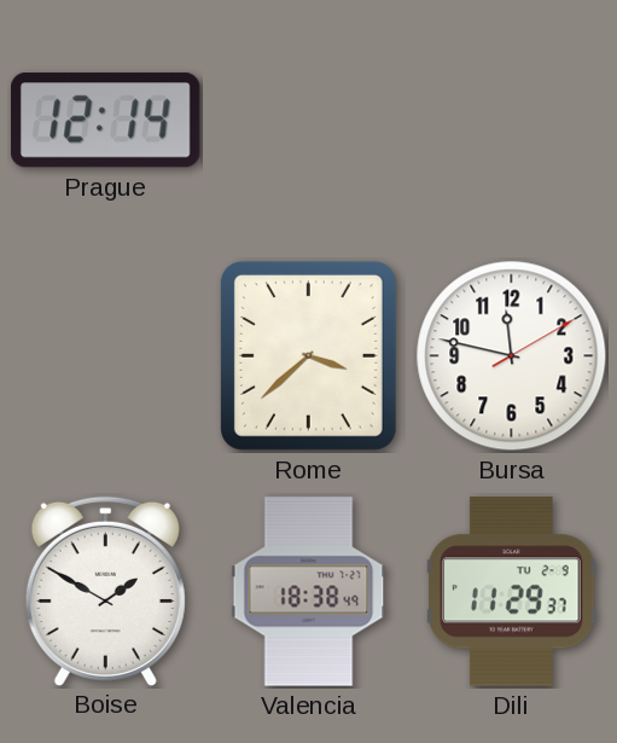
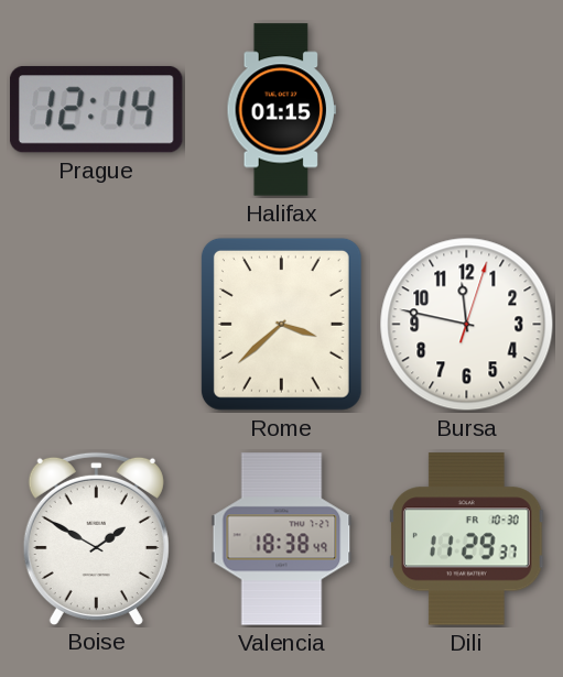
Halifax: none -> 01:15
Bursa: 11:47:10 -> 11:47:03
Dili date: TU 2-9 -> FR 10-30
